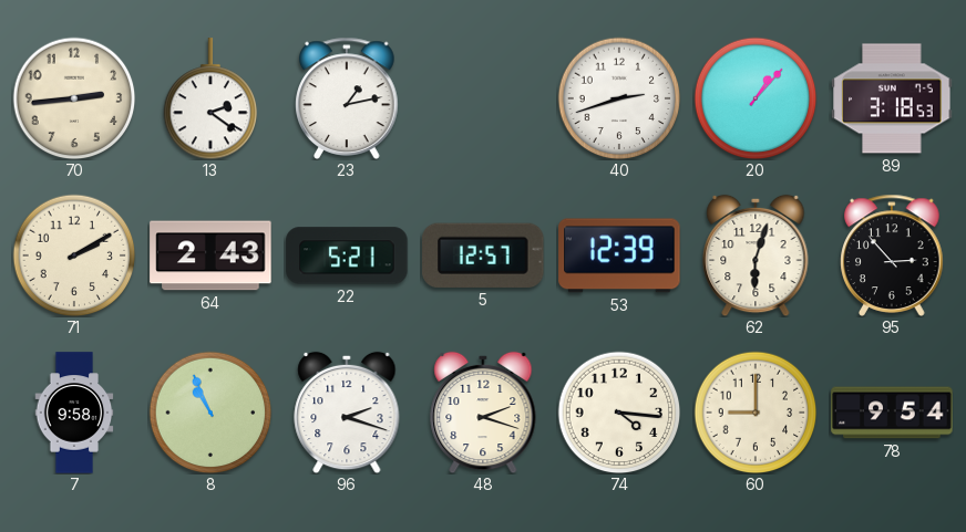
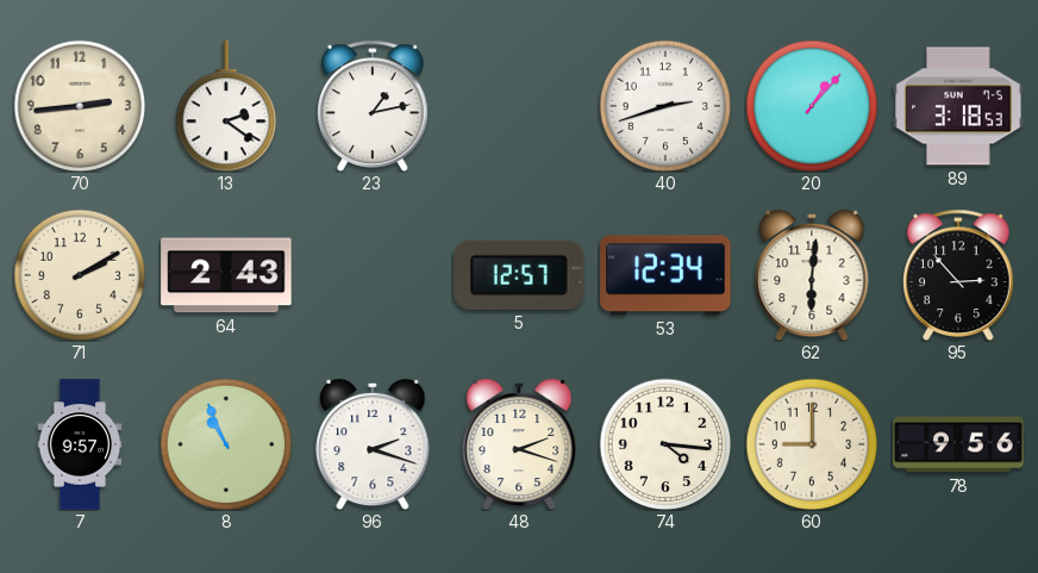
22: 5:21 -> none
53: 12:39 -> 12:34
62: 6:03 -> 6:01
7: 9:58 -> 9:57
78: 9:54 -> 9:56
